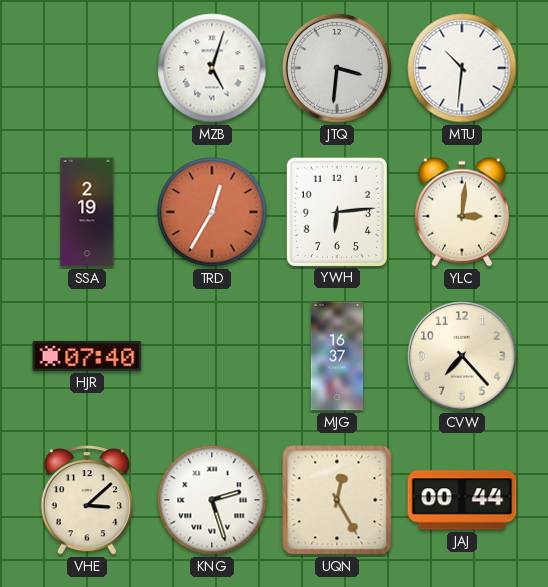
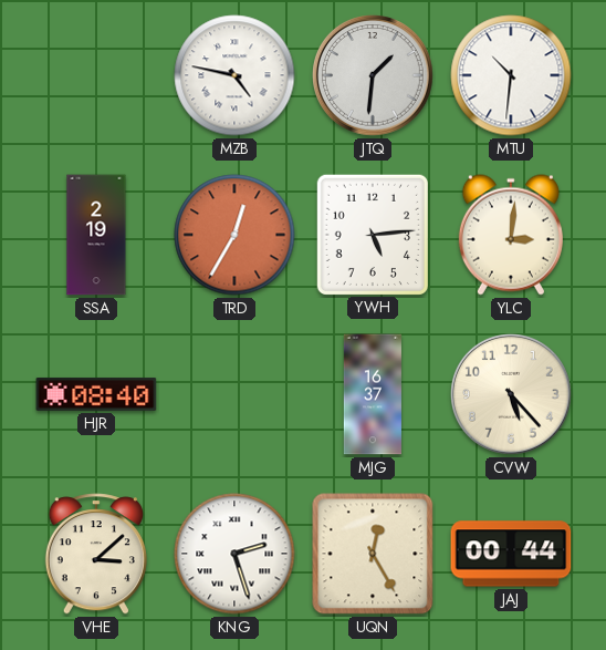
MZB: 5:03 -> 4:47
JTQ: 3:31 -> 1:31
YWH: 6:14 -> 5:14
HJR: 07:40 -> 08:40
CVW: 7:23 -> 5:23
